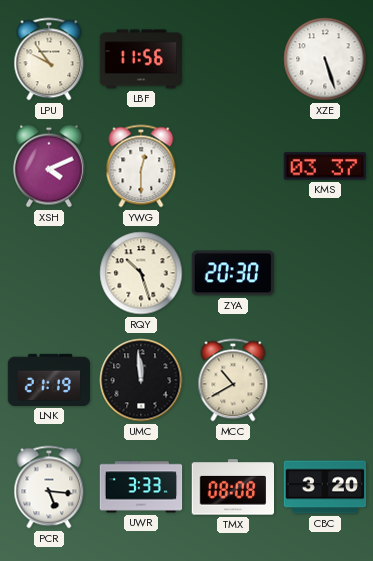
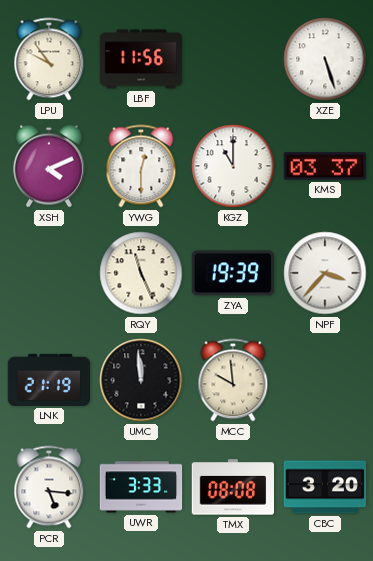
KGZ: none -> 11:00
RQY: 10:27 -> 11:26
ZYA: 20:30 -> 19:39
NPF: none -> 3:37
MCC: 10:40 -> 9:59
